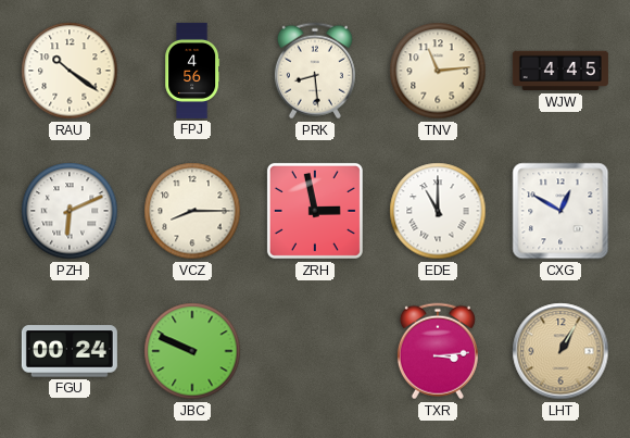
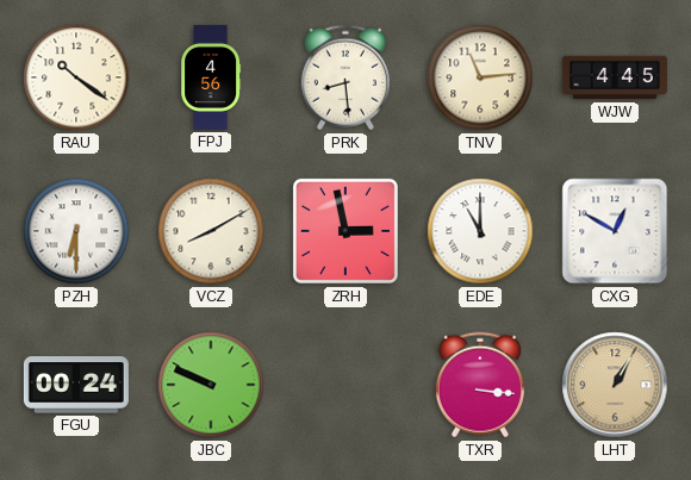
PZH: 6:11 -> 6:30
VCZ: 8:15 -> 8:10
TXR: 3:14 -> 3:16
